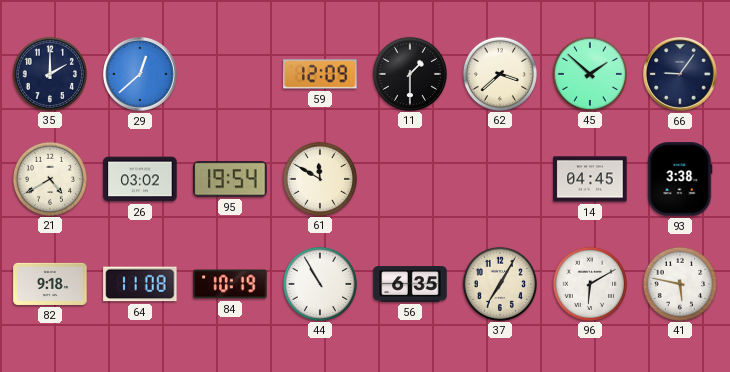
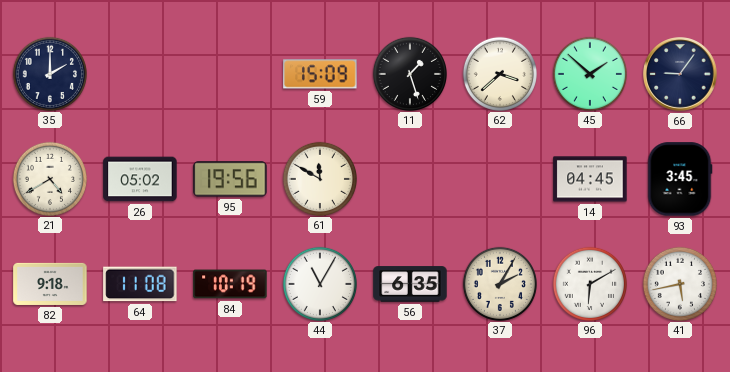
29: 12:38 -> none
59: 12:09 -> 15:09
11: 1:30 -> 1:27
26: 03:02 -> 05:02
95: 19:54 -> 19:56
93: 3:38 -> 3:45
44: 10:55 -> 11:05
37: 7:05 -> 2:05
41: 5:47 -> 5:43
